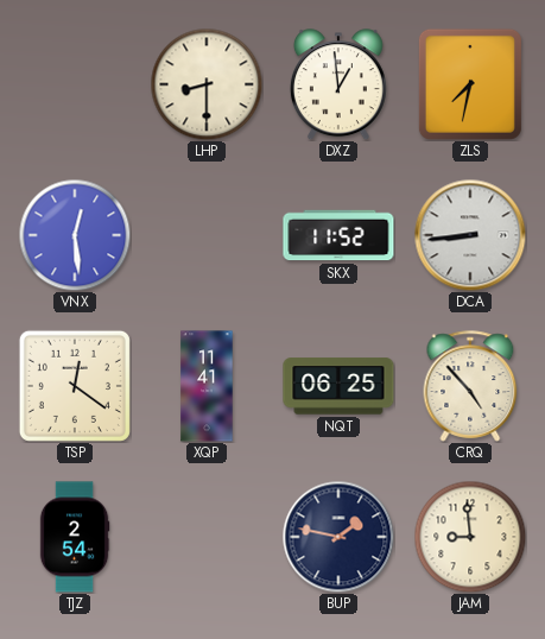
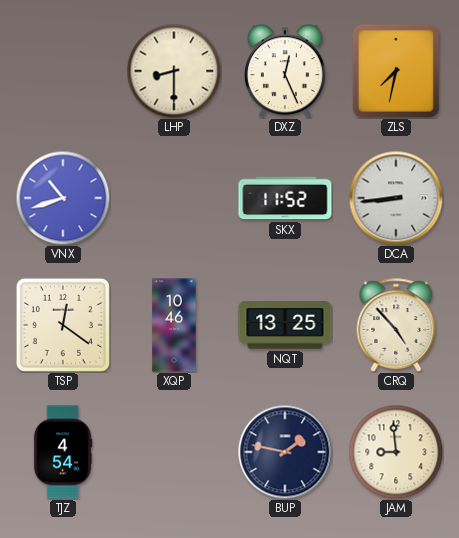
DXZ: 12:59 -> 12:26
VNX: 12:29 -> 10:42
XQP: 11:41 -> 10:46
NQT: 06:25 -> 13:25
TJZ: 2:54 -> 4:54
